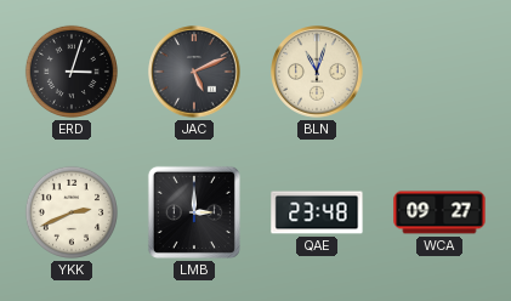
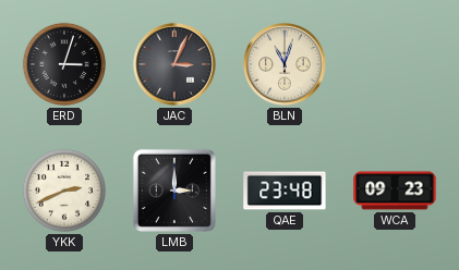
JAC: 5:11 -> 3:04
WCA: 09:27 -> 09:23
